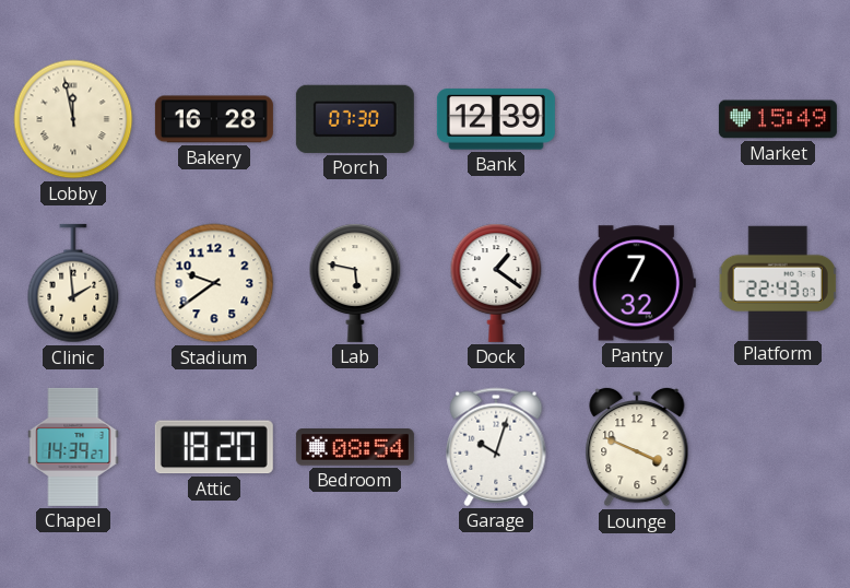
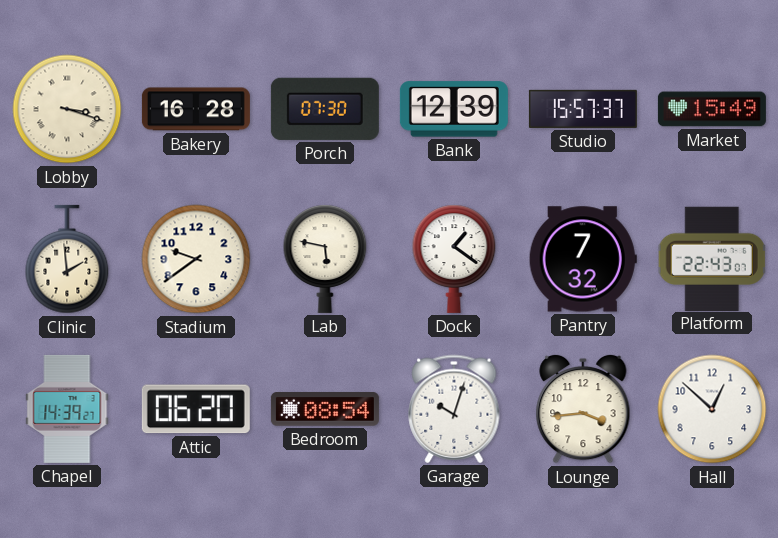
Lobby: 11:58 -> 3:18
Studio: none -> 15:57
Attic: 18:20 -> 06:20
Lounge: 3:49 -> 3:44
Hall: none -> 12:52
